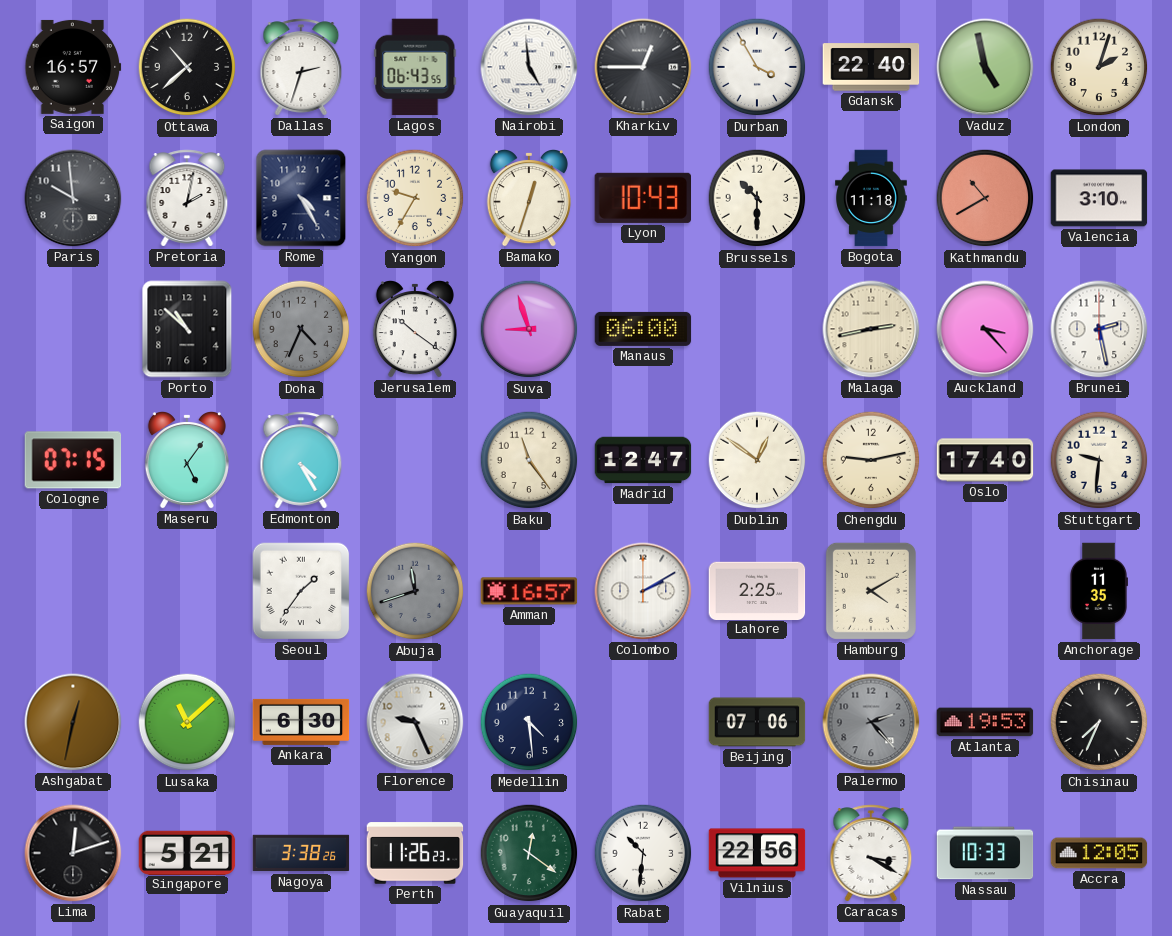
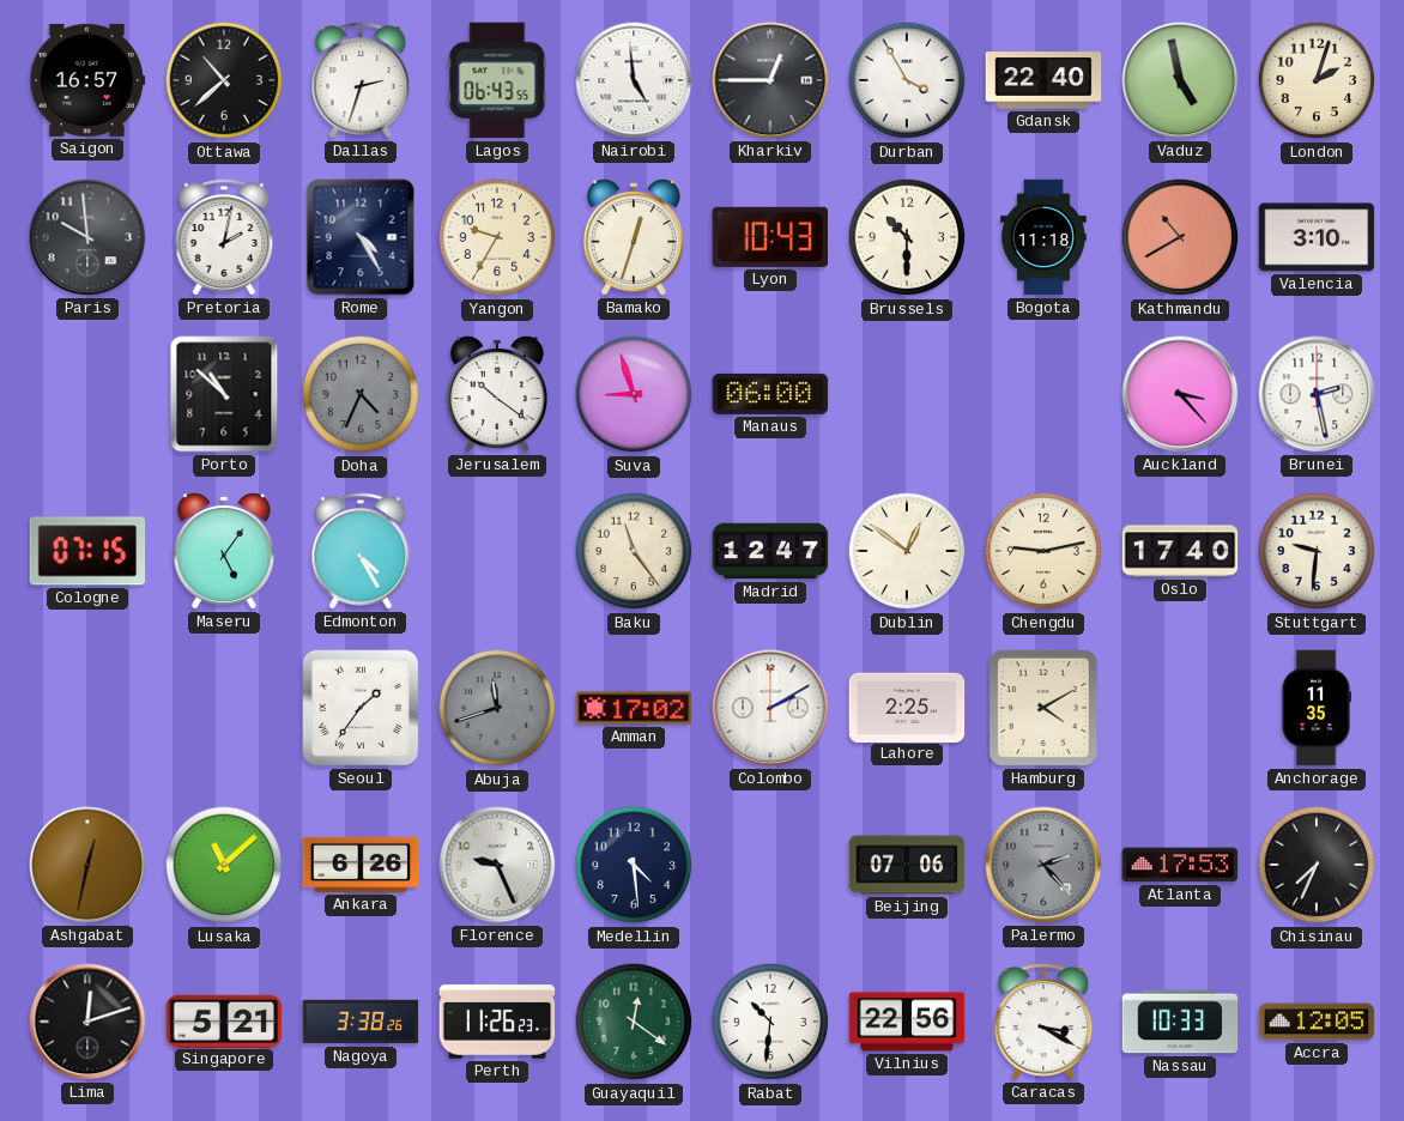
Malaga: 2:43 -> none
Amman: 16:57 -> 17:02
Ankara: 6:30 -> 6:26
Atlanta: 19:53 -> 17:53
